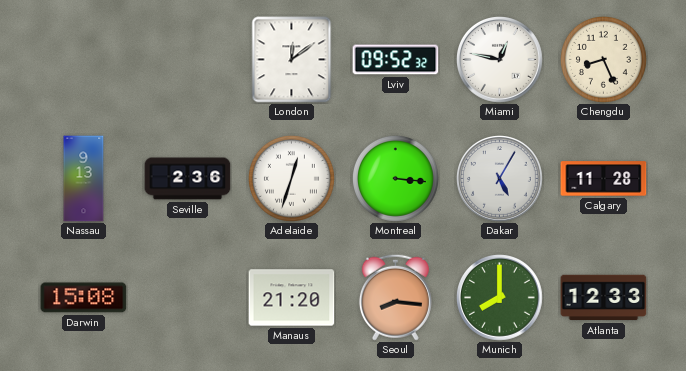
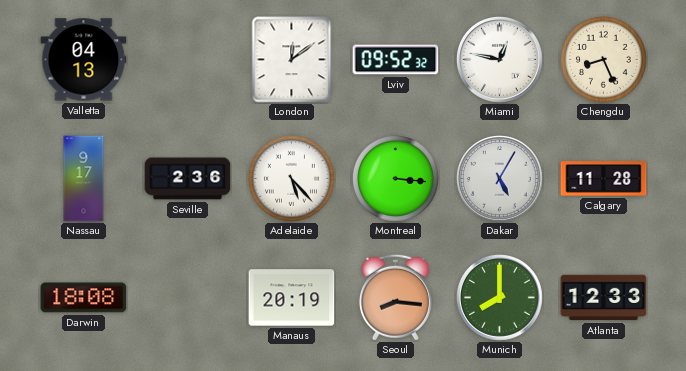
Valletta: none -> 04:13
Nassau: 9:13 -> 9:17
Adelaide: 12:33 -> 5:23
Darwin: 15:08 -> 18:08
Manaus: 21:20 -> 20:19
